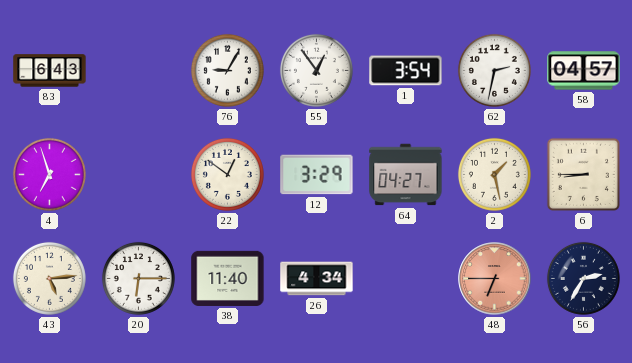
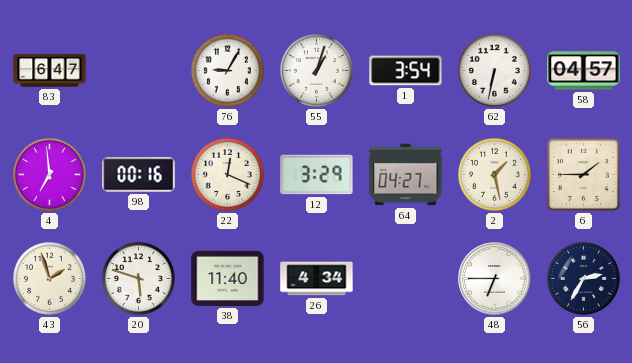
83: 6:43 -> 6:47
55: 12:54 -> 1:03
62: 2:32 -> 6:32
4: 6:57 -> 6:59
98: none -> 00:16
22: 12:51 -> 12:19
6: 8:45 -> 1:45
43: 5:14 -> 1:57
20: 6:15 -> 5:48
48 dial: salmon -> white
